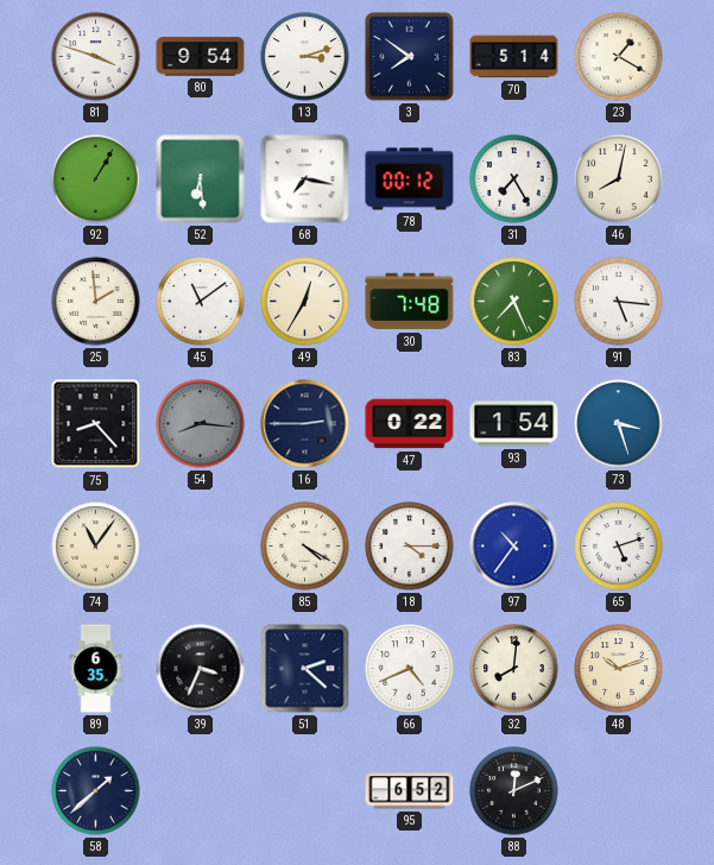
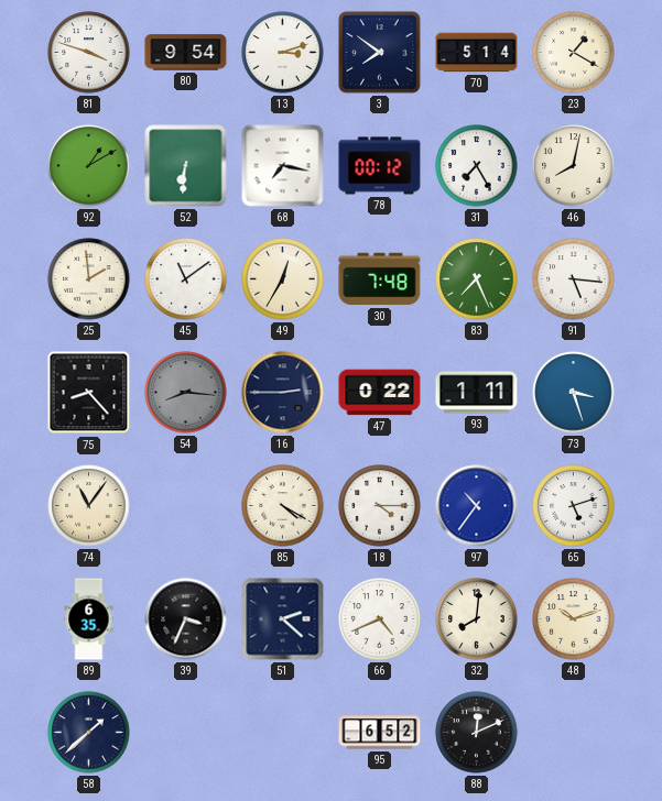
92: 1:05 -> 1:10
52: 6:29 -> 6:31
93: 1:54 -> 1:11
